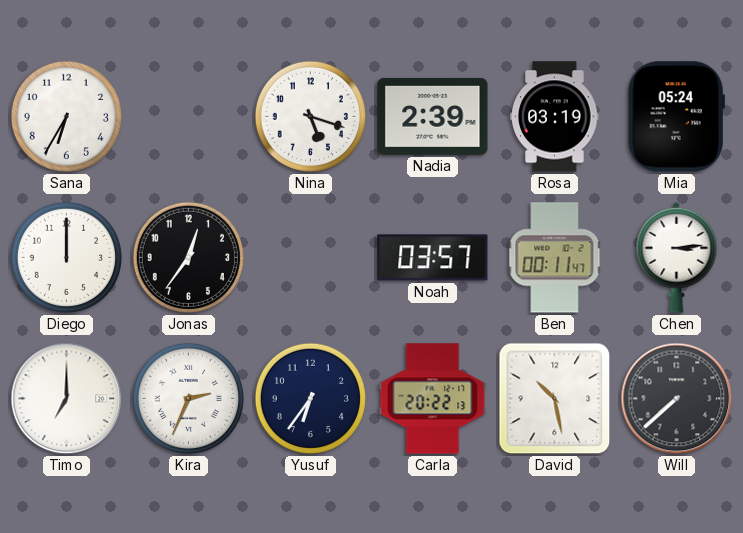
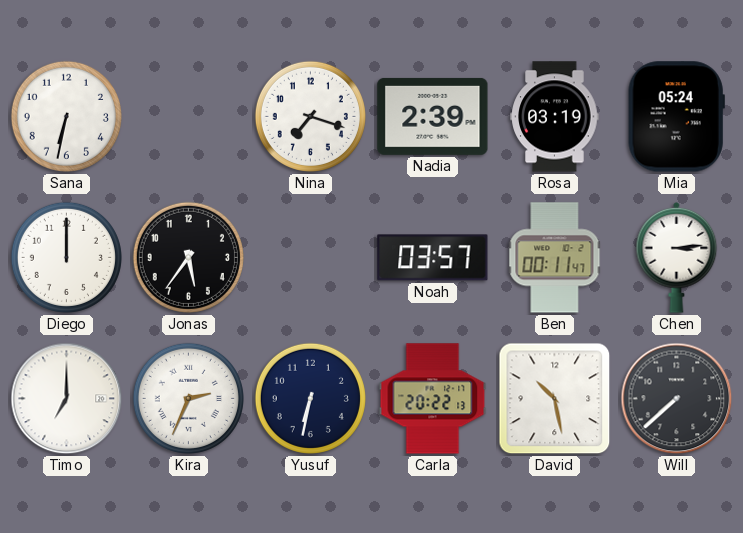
Sana: 6:35 -> 6:32
Nina: 5:18 -> 7:18
Jonas: 12:36 -> 5:36
Yusuf: 6:36 -> 6:32
